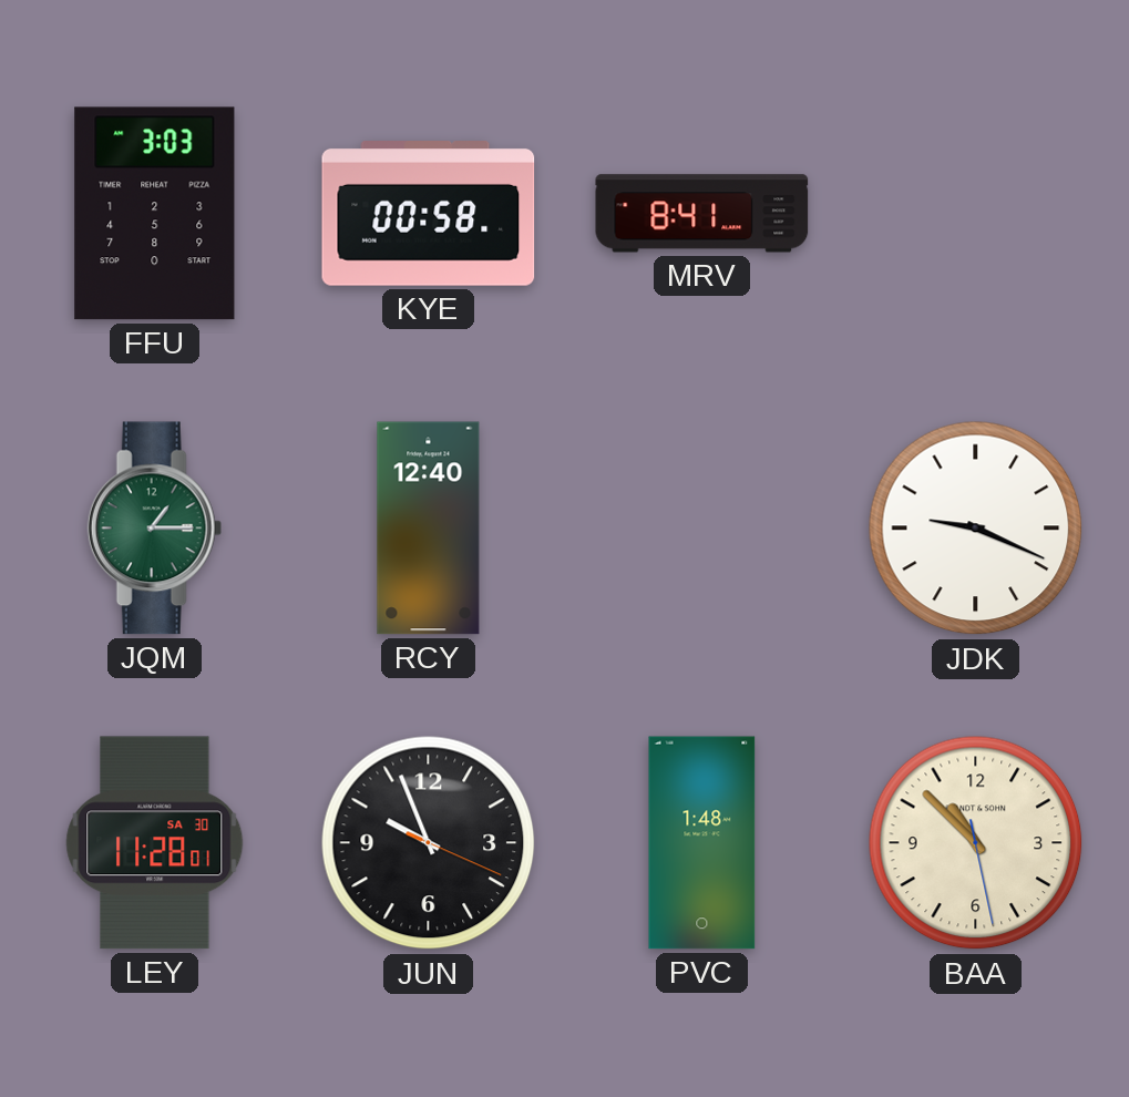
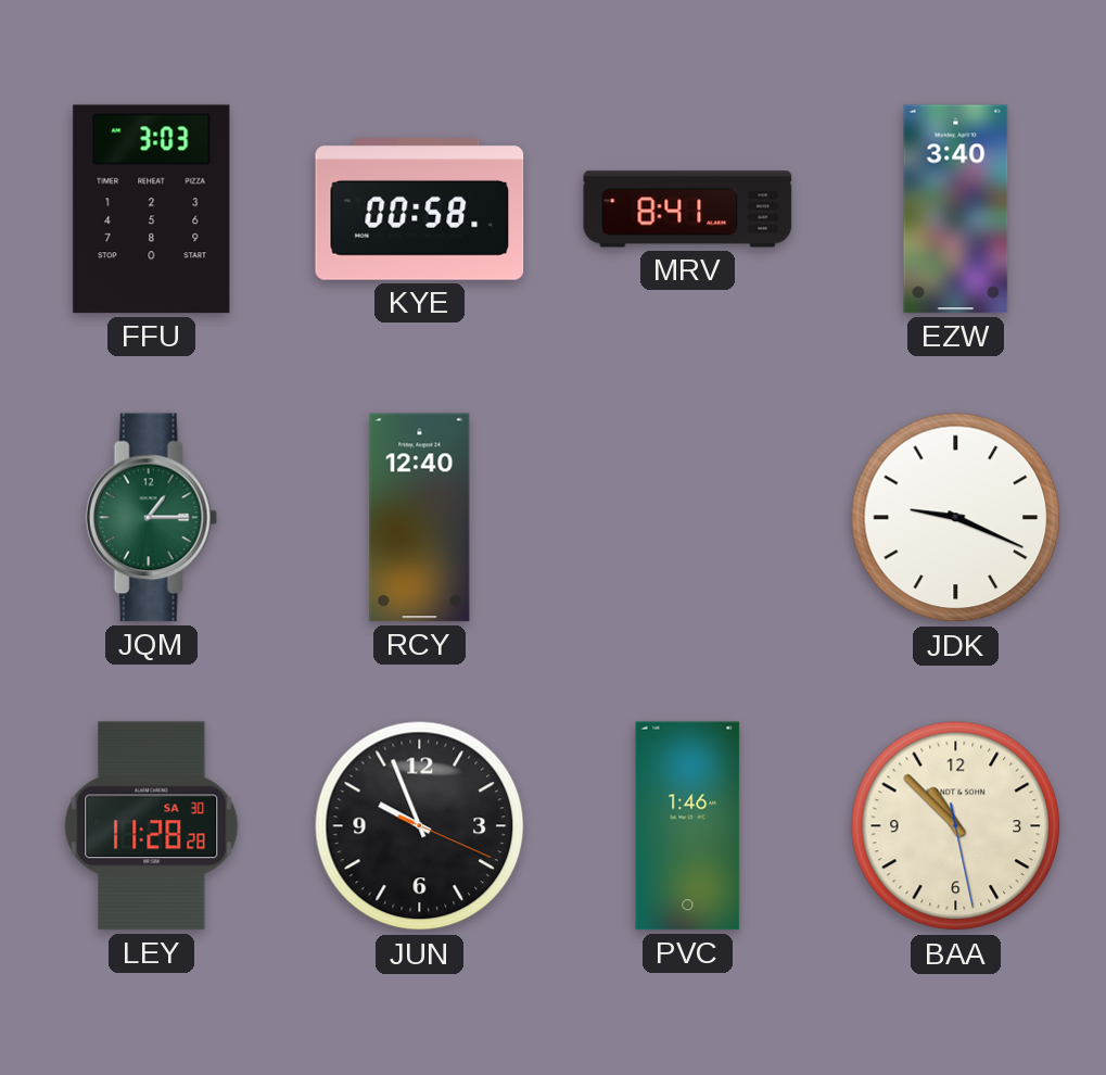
EZW: none -> 3:40
LEY: 11:28:01 -> 11:28:28
PVC: 1:48 -> 1:46
